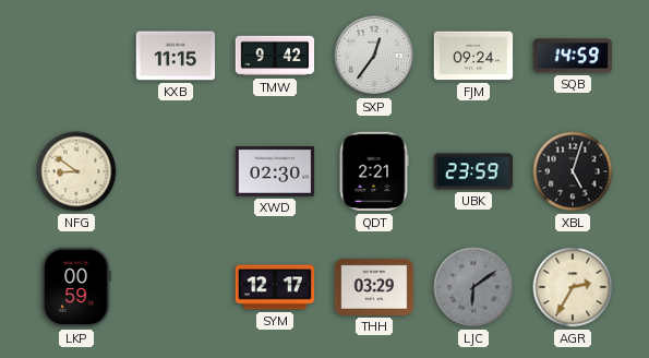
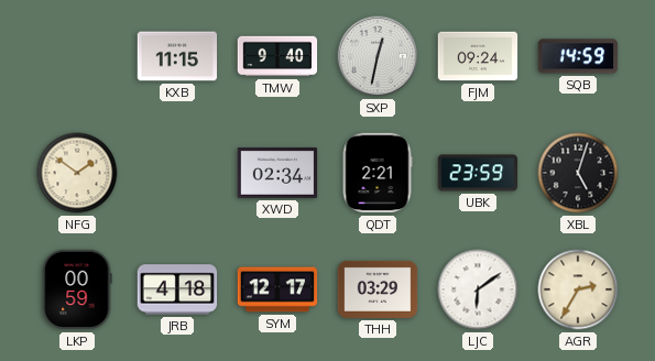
TMW: 9:42 -> 9:40
SXP: 12:36 -> 12:32
NFG: 8:51 -> 1:51
XWD: 02:30 -> 02:34
JRB: none -> 4:18
LJC dial: grey -> white
